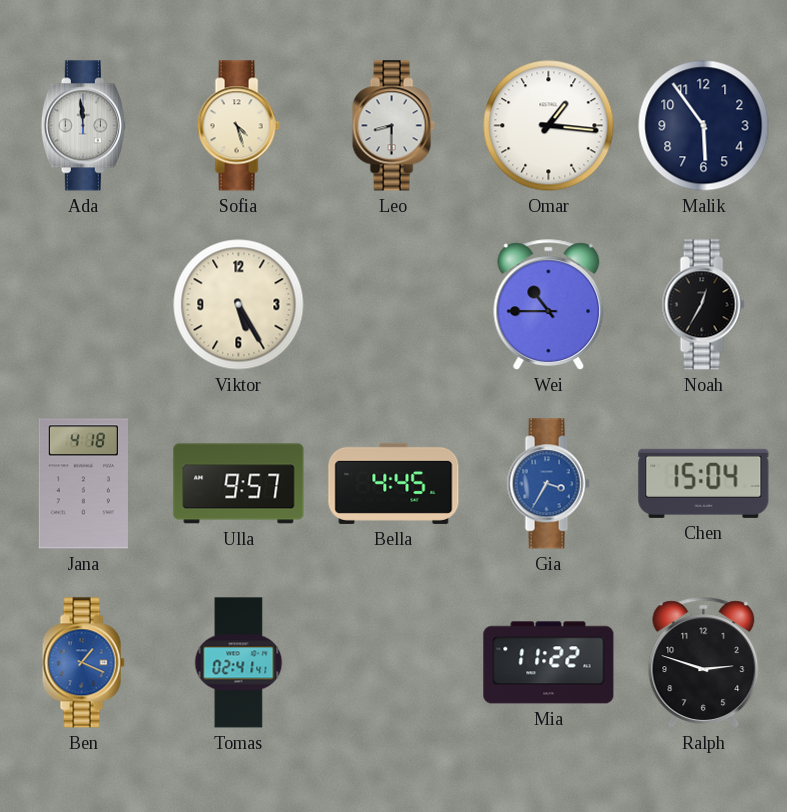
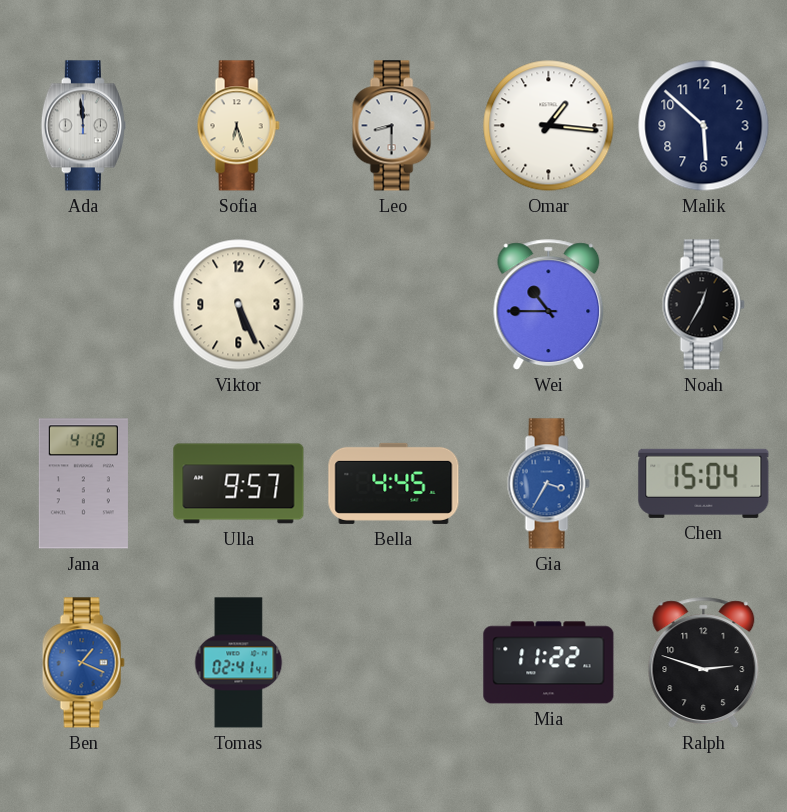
Sofia: 4:27 -> 6:27
Malik: 5:54 -> 5:52
Viktor: 5:25 -> 5:26
